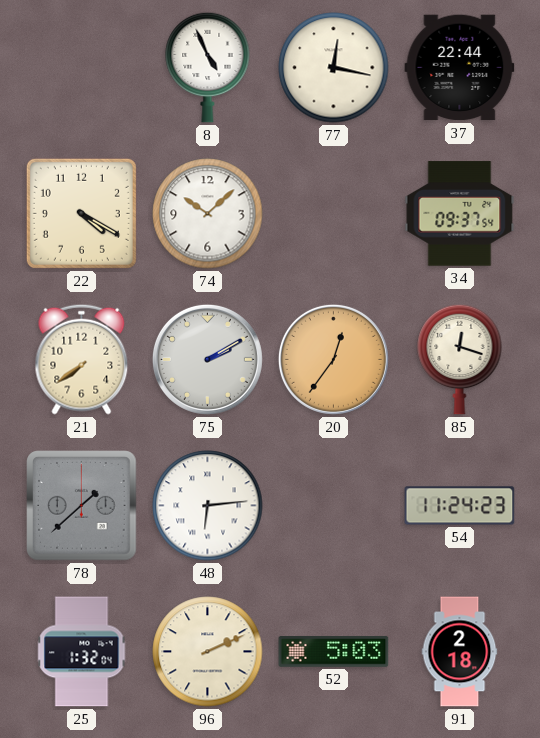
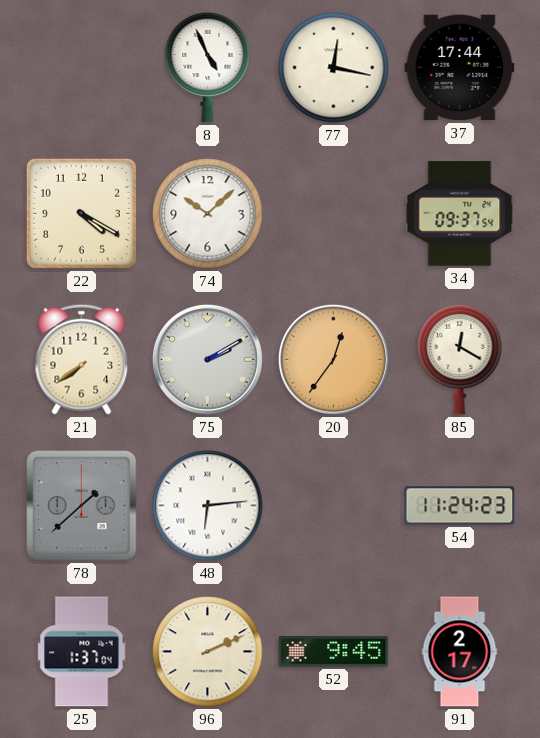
37: 22:44 -> 17:44
85: 12:18 -> 12:20
25: 1:32 -> 1:37
52: 5:03 -> 9:45
91: 2:18 -> 2:17
